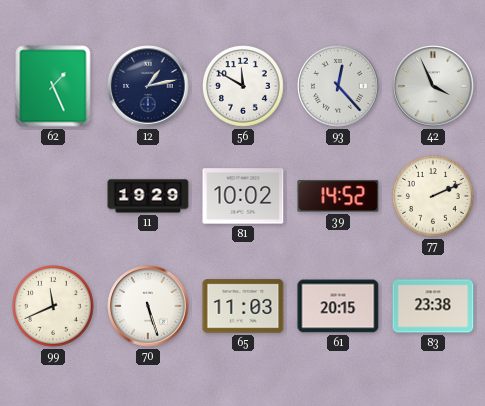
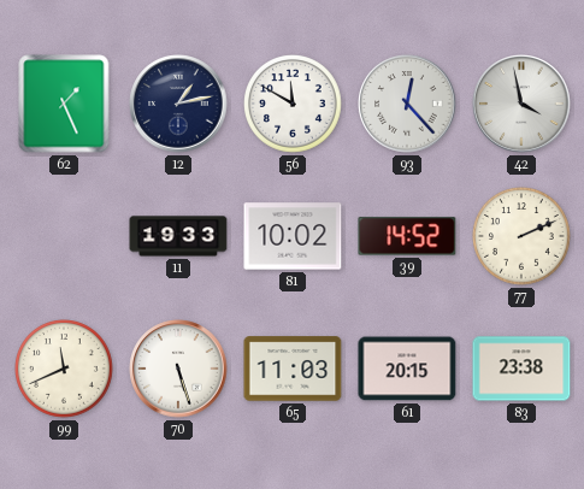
42: 3:56 -> 3:58
11: 19:29 -> 19:33
